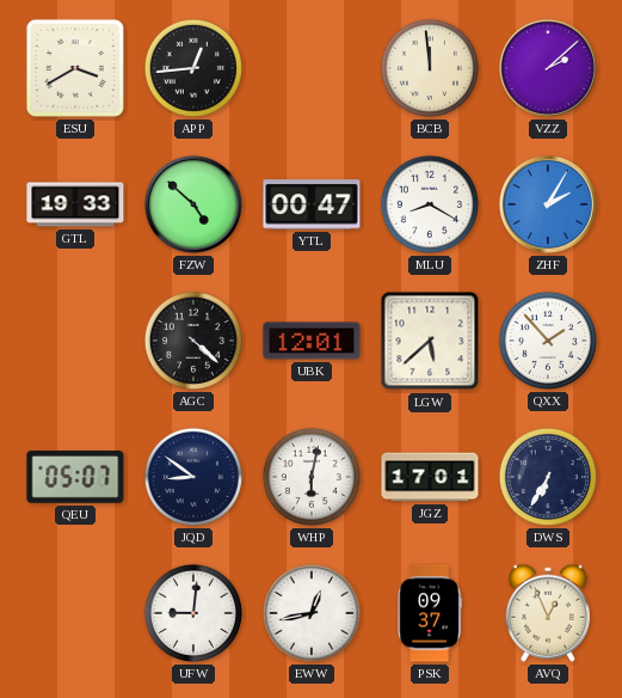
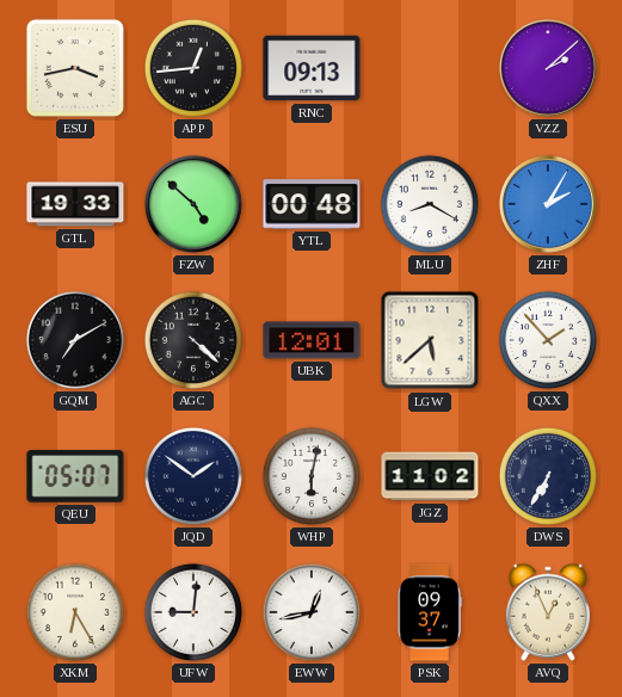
ESU: 3:40 -> 3:43
RNC: none -> 09:13
BCB: 11:59 -> none
YTL: 00:47 -> 00:48
GQM: none -> 7:10
JQD: 8:51 -> 1:51
JGZ: 17:01 -> 11:02
XKM: none -> 6:25
